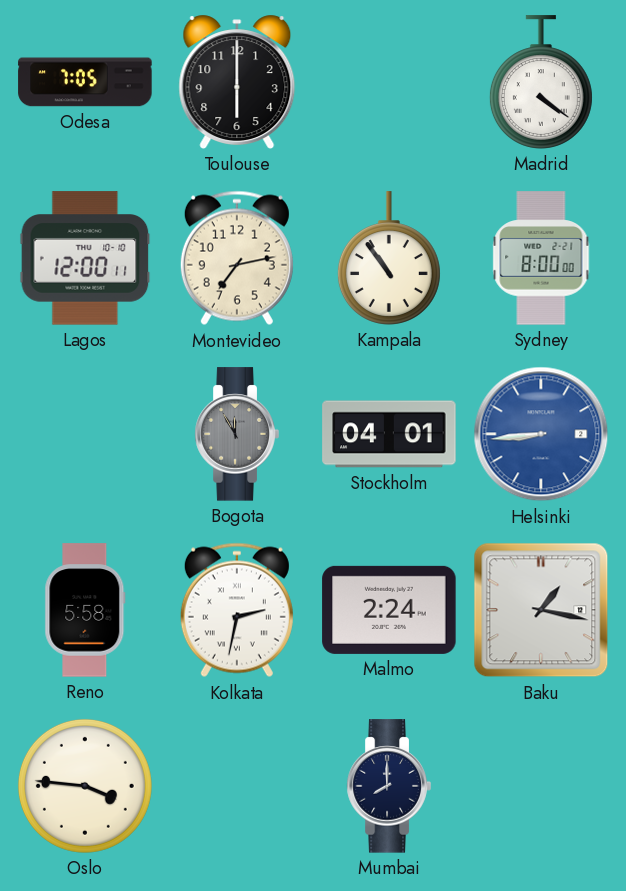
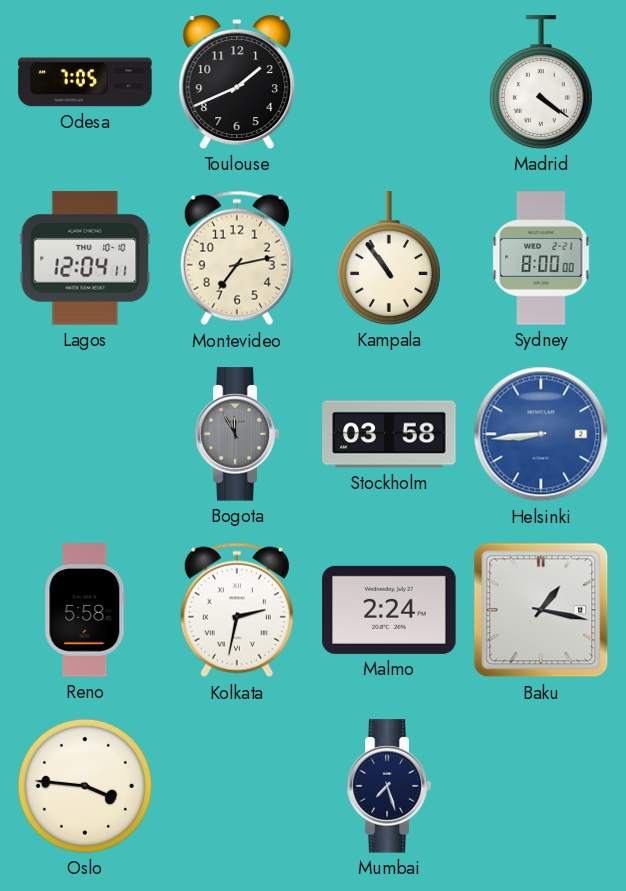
Toulouse: 6:00 -> 1:41
Lagos: 12:00 -> 12:04
Stockholm: 04:01 -> 03:58
Mumbai: 8:00 -> 7:27
